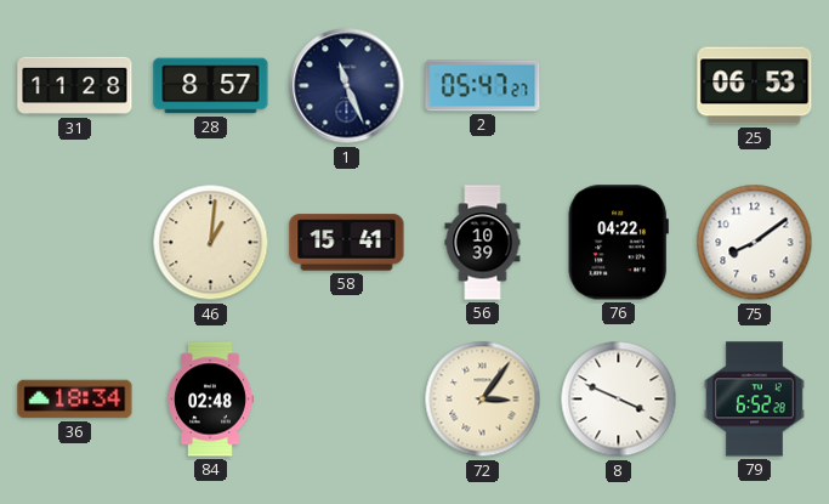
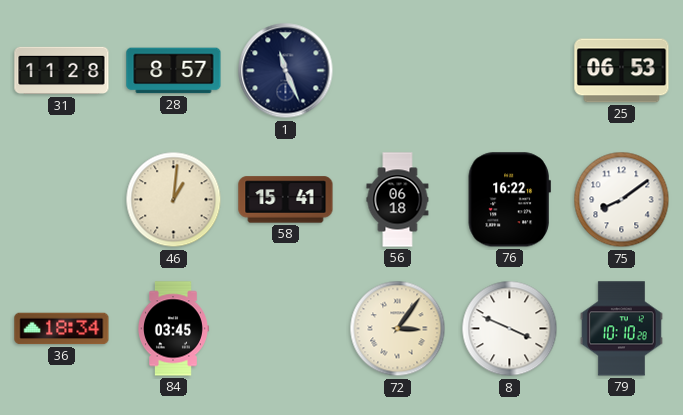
2: 05:47 -> none
56: 10:39 -> 06:18
76: 04:22 -> 16:22
84: 02:48 -> 03:45
79: 6:52 -> 10:10
